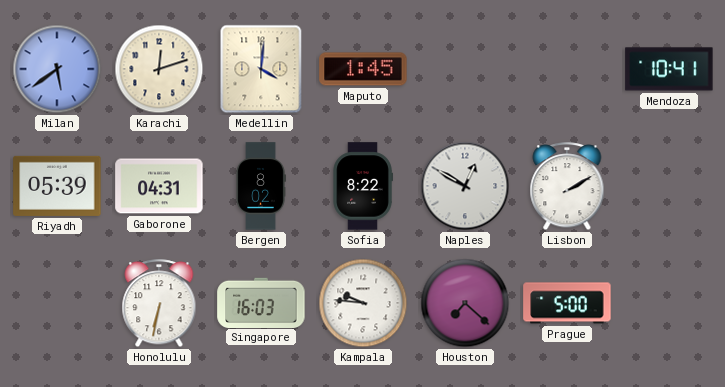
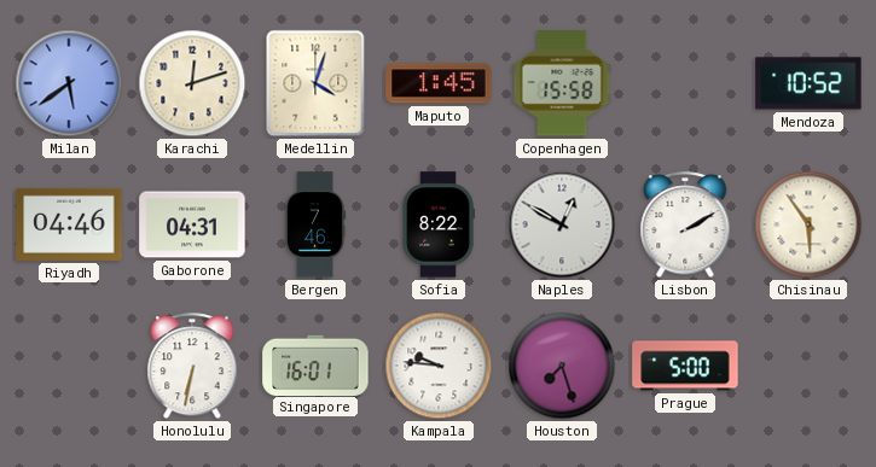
Medellin: 4:01 -> 4:03
Copenhagen: none -> 15:58
Mendoza: 10:41 -> 10:52
Riyadh: 05:39 -> 04:46
Bergen: 8:02 -> 7:46
Chisinau: none -> 5:54
Singapore: 16:03 -> 16:01
Houston: 7:22 -> 7:27
